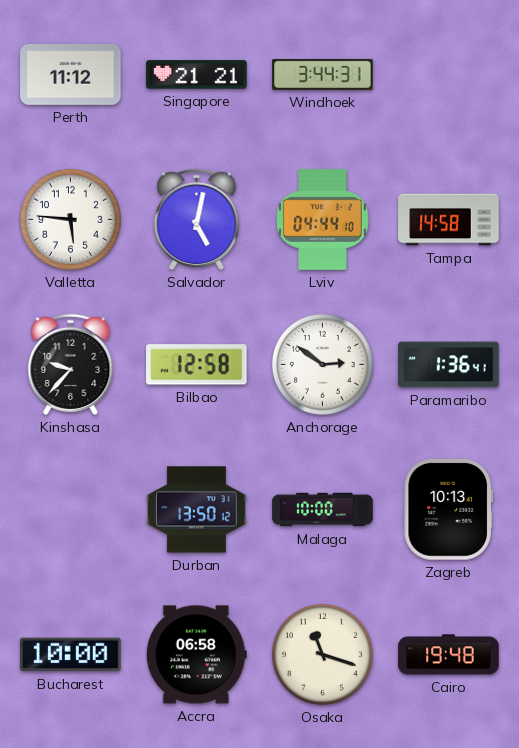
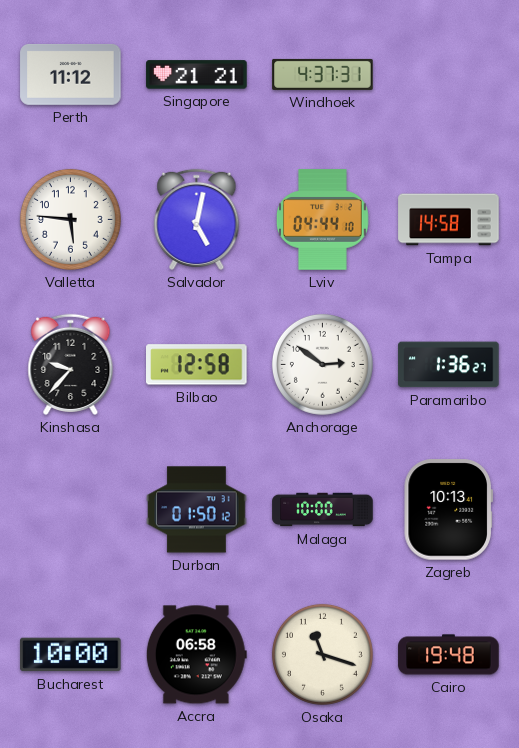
Windhoek: 3:44 -> 4:37
Paramaribo: 1:36:41 -> 1:36:27
Durban: 13:50 -> 01:50
